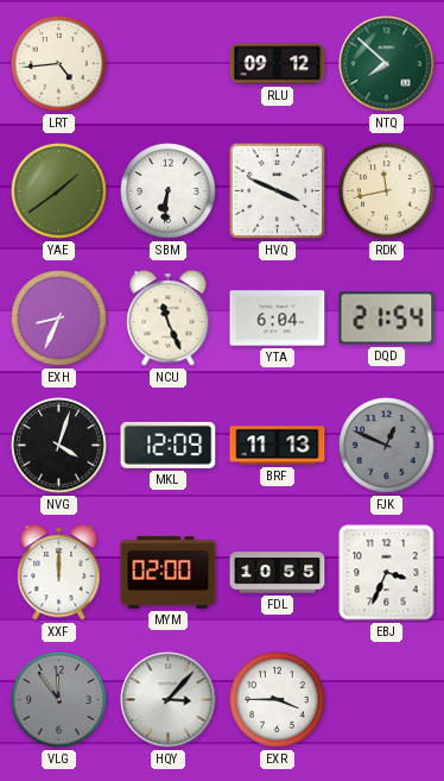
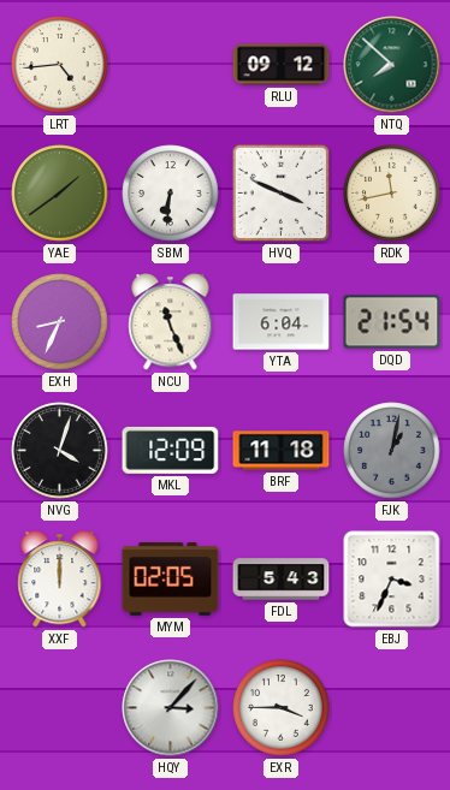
BRF: 11:13 -> 11:18
FJK: 12:49 -> 1:02
MYM: 02:00 -> 02:05
FDL: 10:55 -> 5:43
VLG: 11:54 -> none
